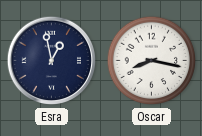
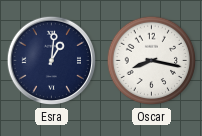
Esra: 12:58 -> 1:01
